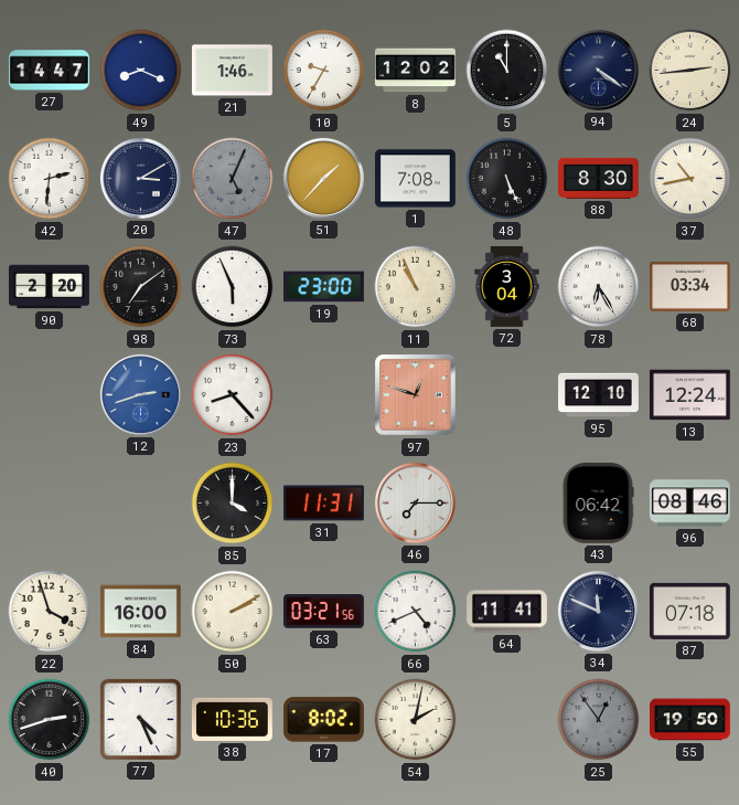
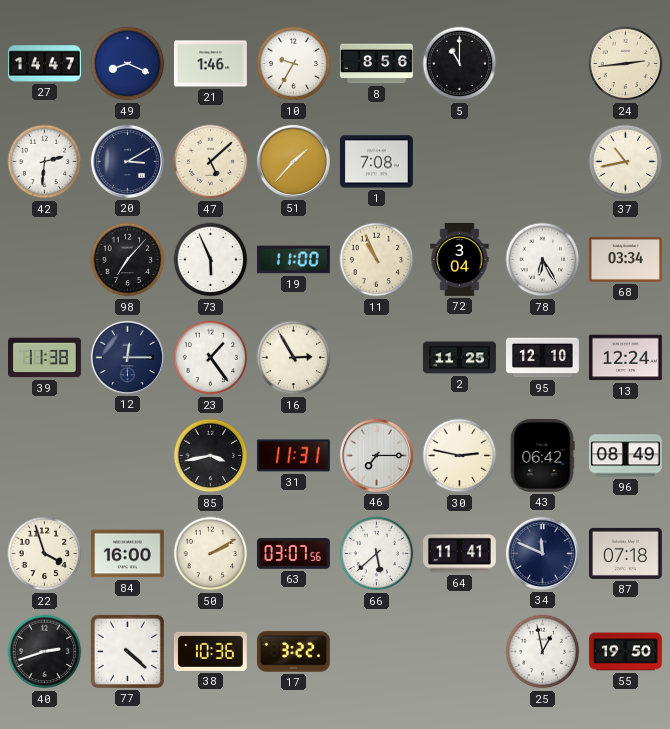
8: 12:02 -> 8:56
94: 4:21 -> none
47: 5:04 -> 5:08
47 dial: grey -> cream
48: 5:26 -> none
88: 8:30 -> none
90: 2:20 -> none
98: 7:09 -> 7:07
19: 23:00 -> 11:00
39: none -> 11:38
12: 2:42 -> 12:15
12 dial: blue -> navy
23: 8:23 -> 1:24
16: none -> 2:55
97: 12:48 -> none
2: none -> 11:25
85: 4:00 -> 3:43
30: none -> 2:47
96: 08:46 -> 08:49
63: 03:21 -> 03:07
66: 4:41 -> 5:38
77: 4:26 -> 4:22
17: 8:02 -> 3:22
54: 2:02 -> none
25: 12:54 -> 12:58
25 dial: grey -> white
